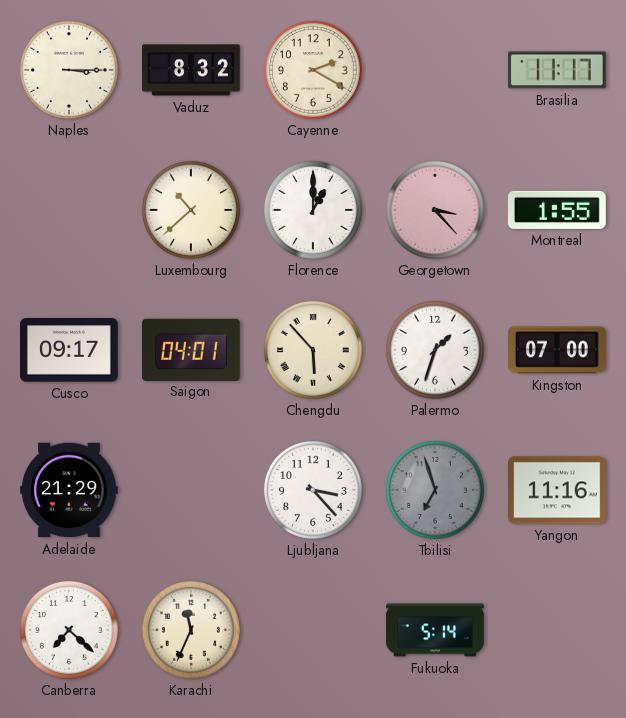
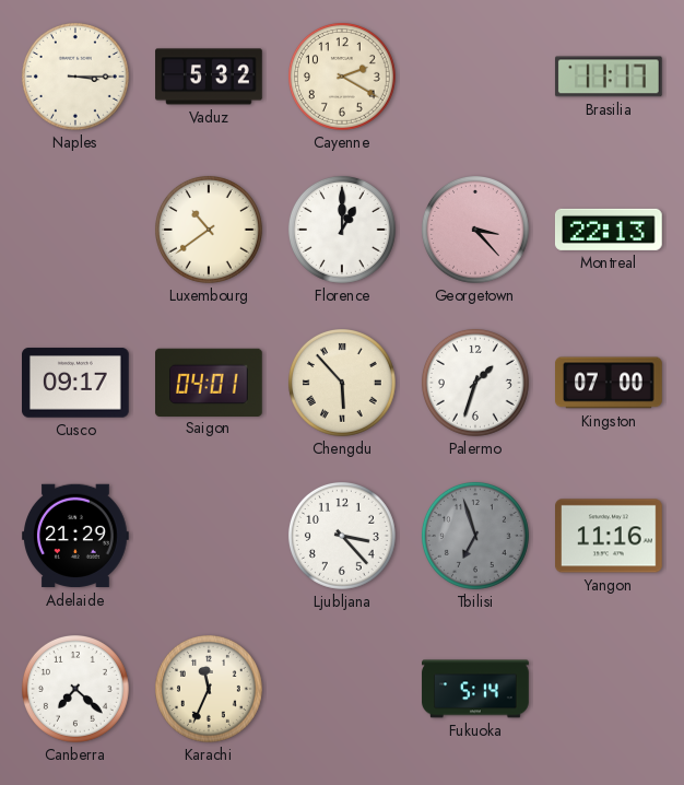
Vaduz: 8:32 -> 5:32
Luxembourg: 10:38 -> 10:39
Montreal: 1:55 -> 22:13
